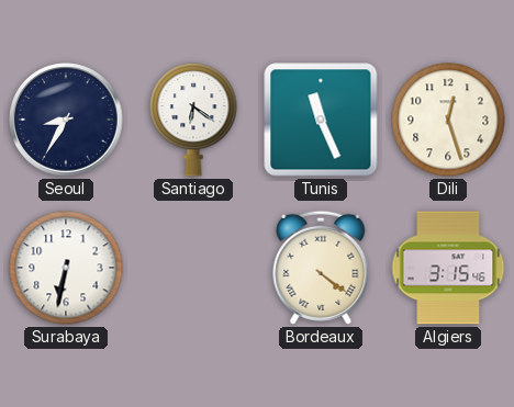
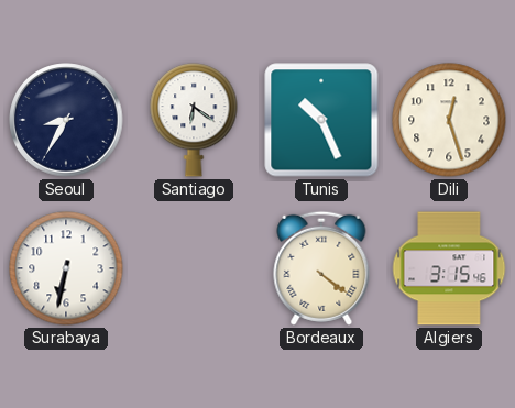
Tunis: 11:26 -> 10:26
